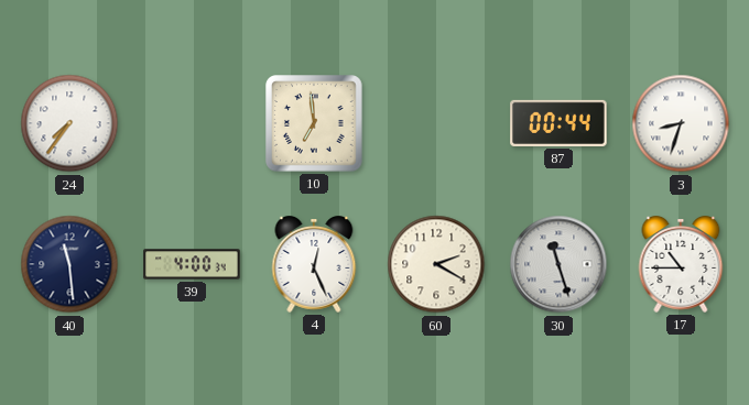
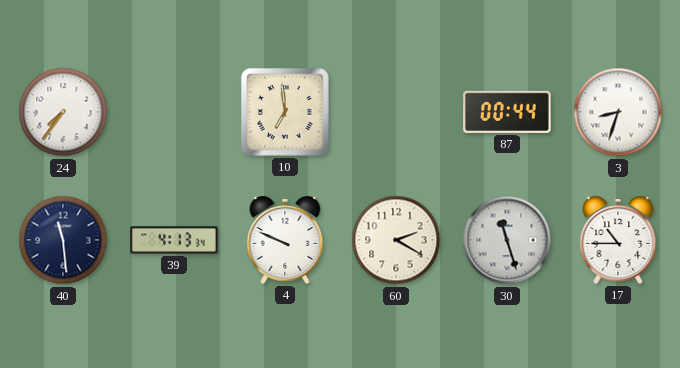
39: 4:00 -> 4:13
4: 12:26 -> 9:49
